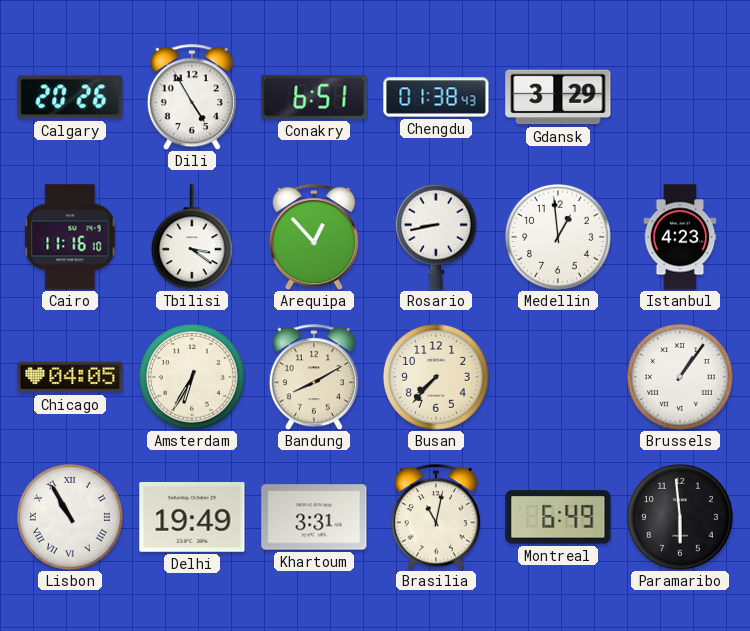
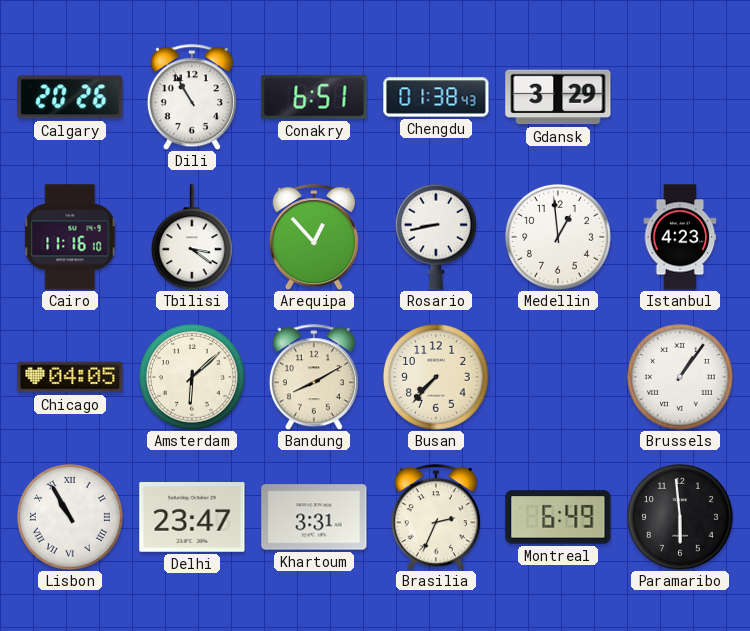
Dili: 4:55 -> 10:55
Amsterdam: 6:35 -> 6:08
Delhi: 19:49 -> 23:47
Brasilia: 11:02 -> 2:34
